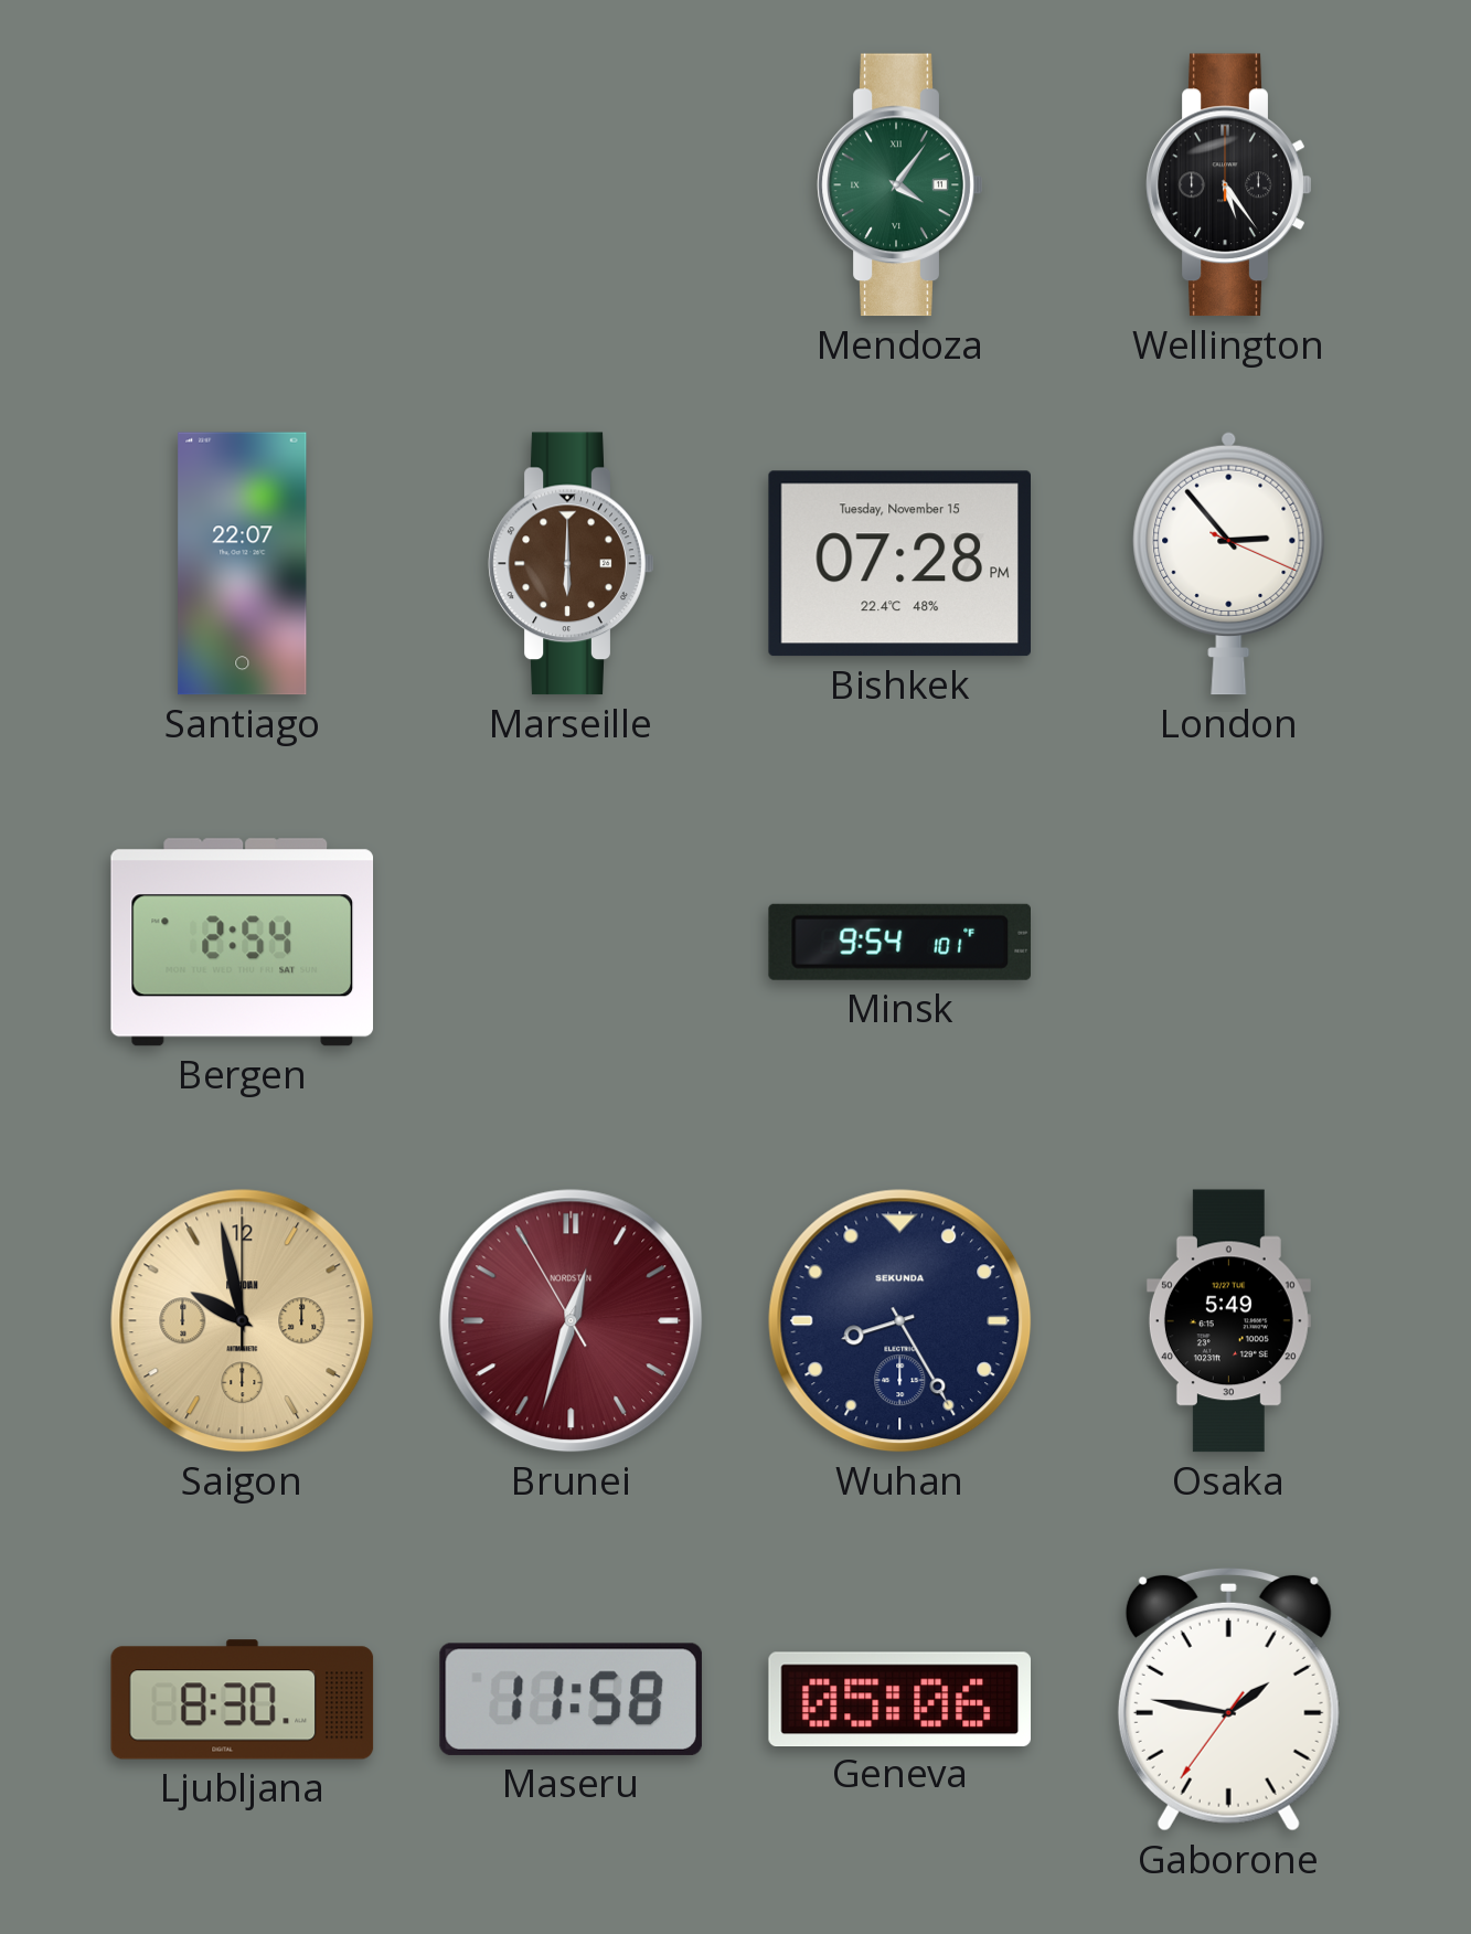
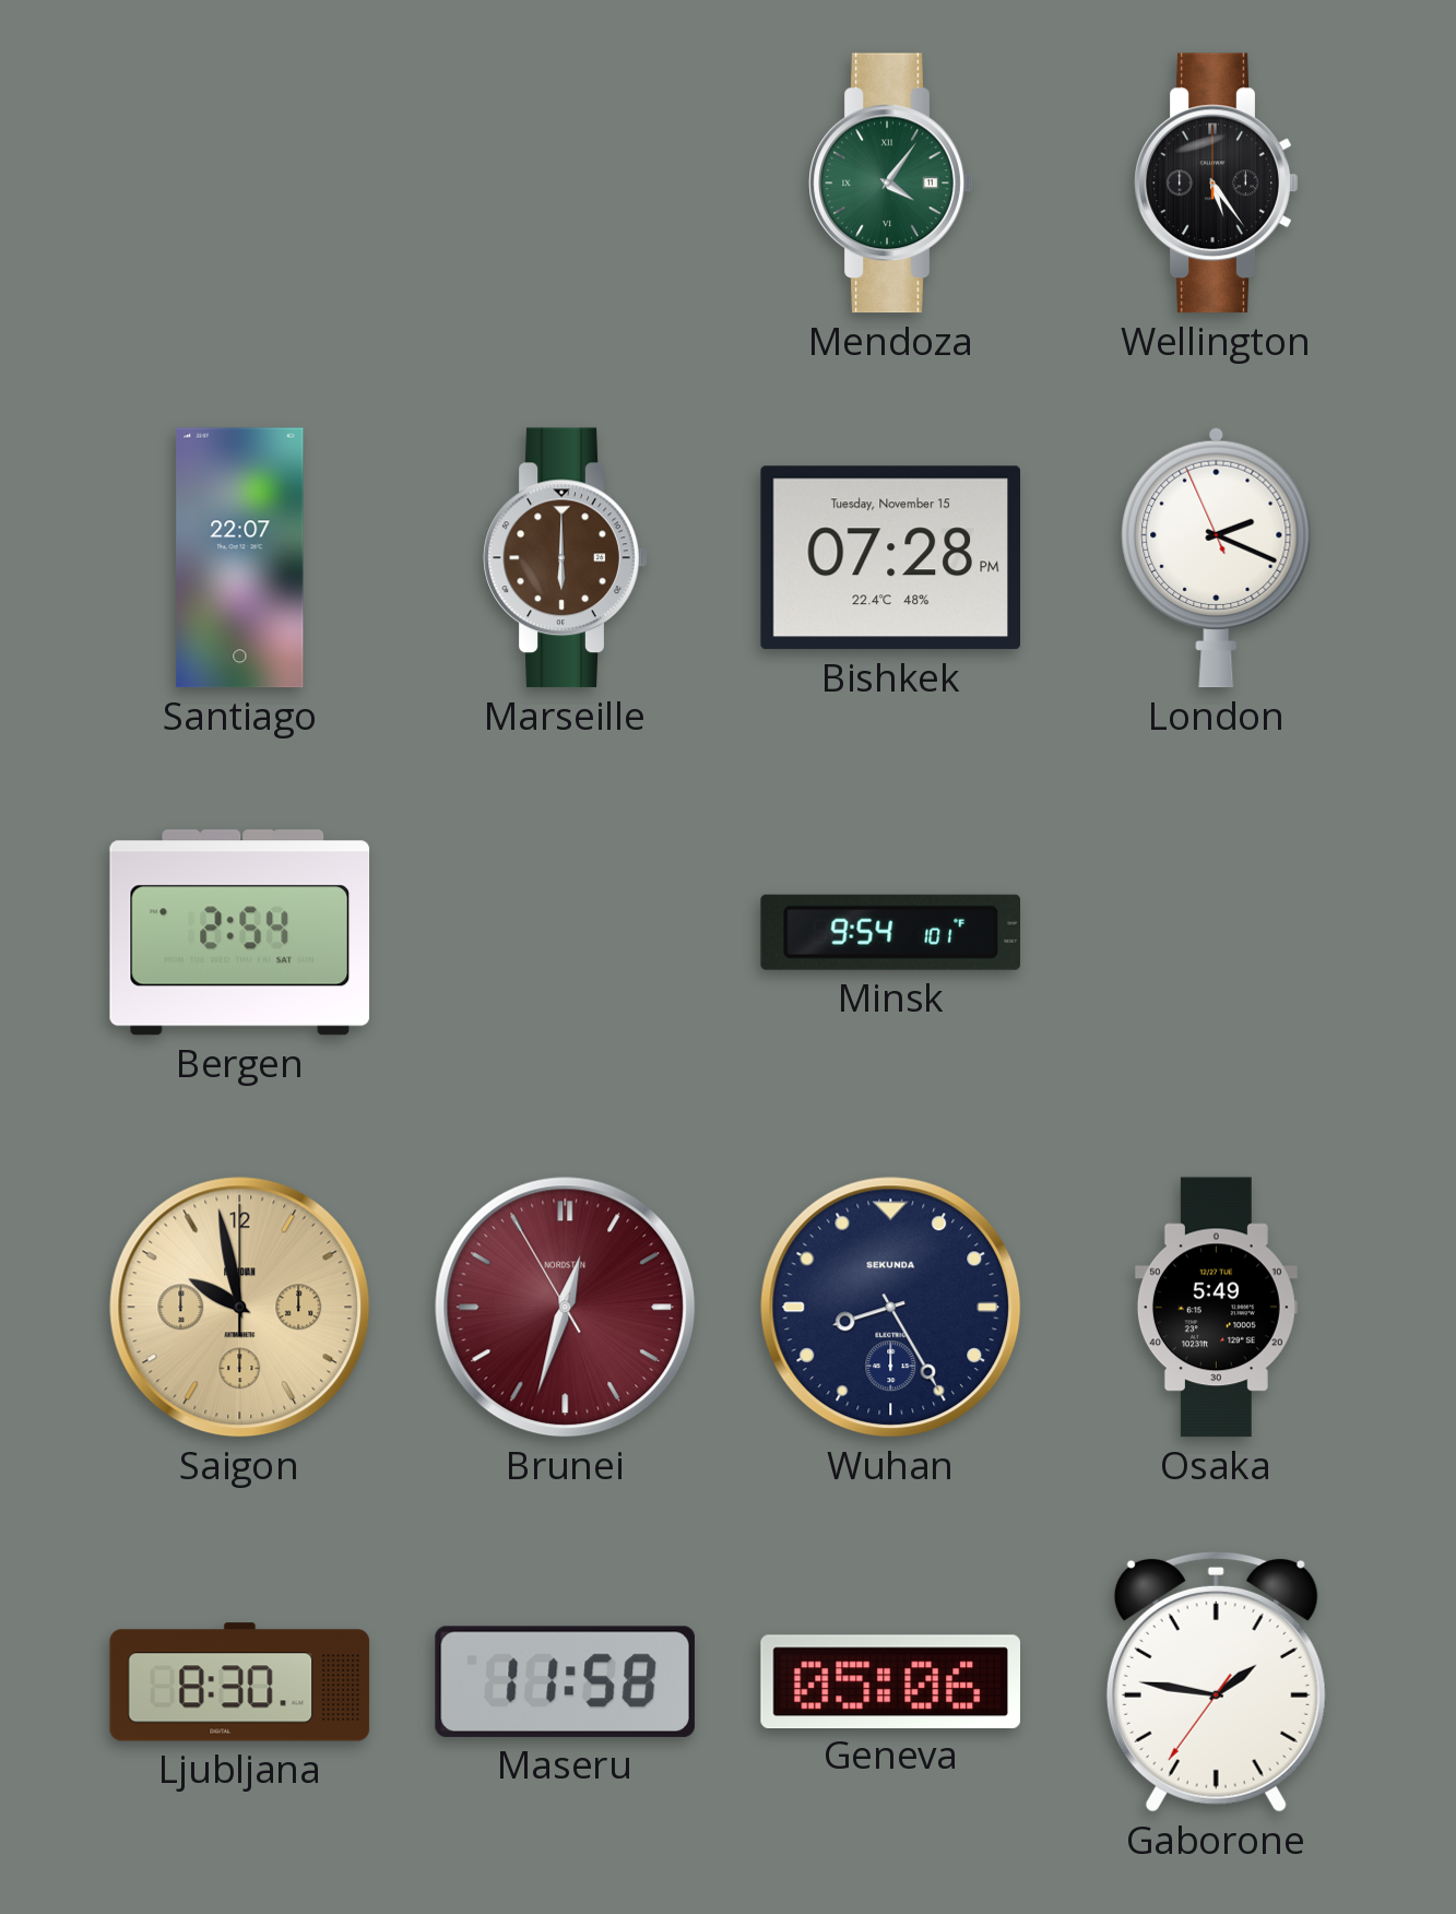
London: 2:53 -> 2:18
